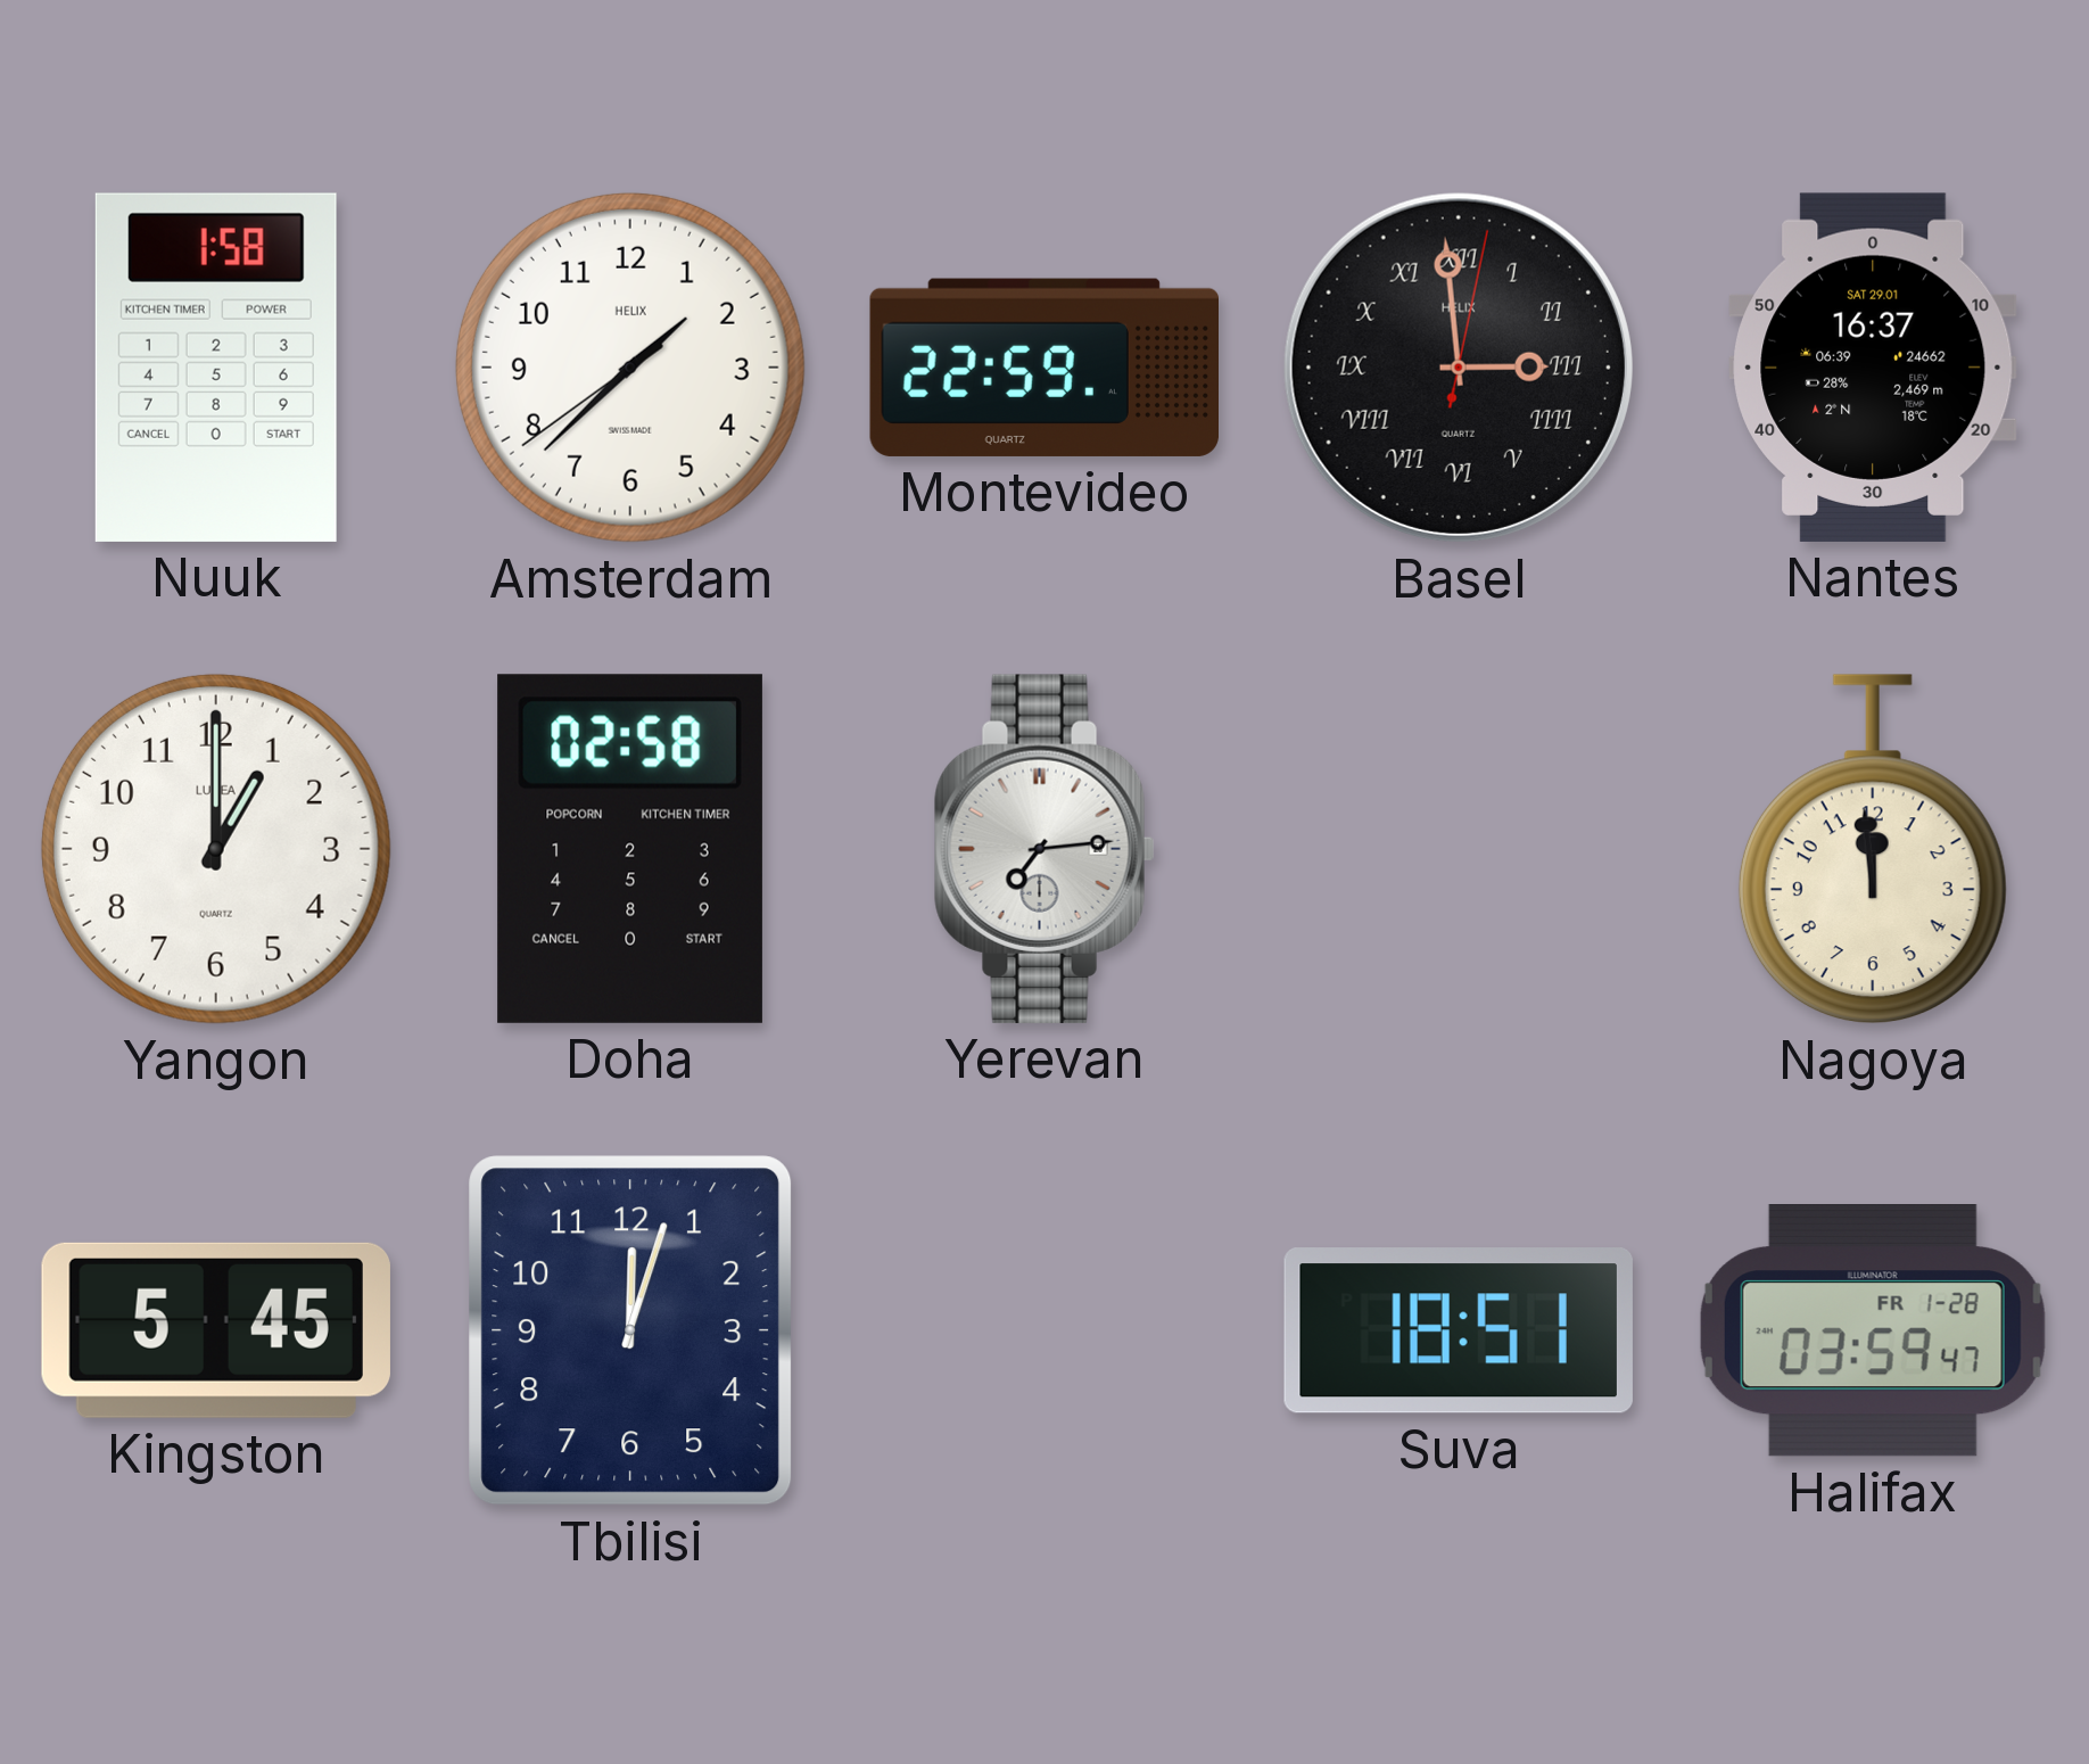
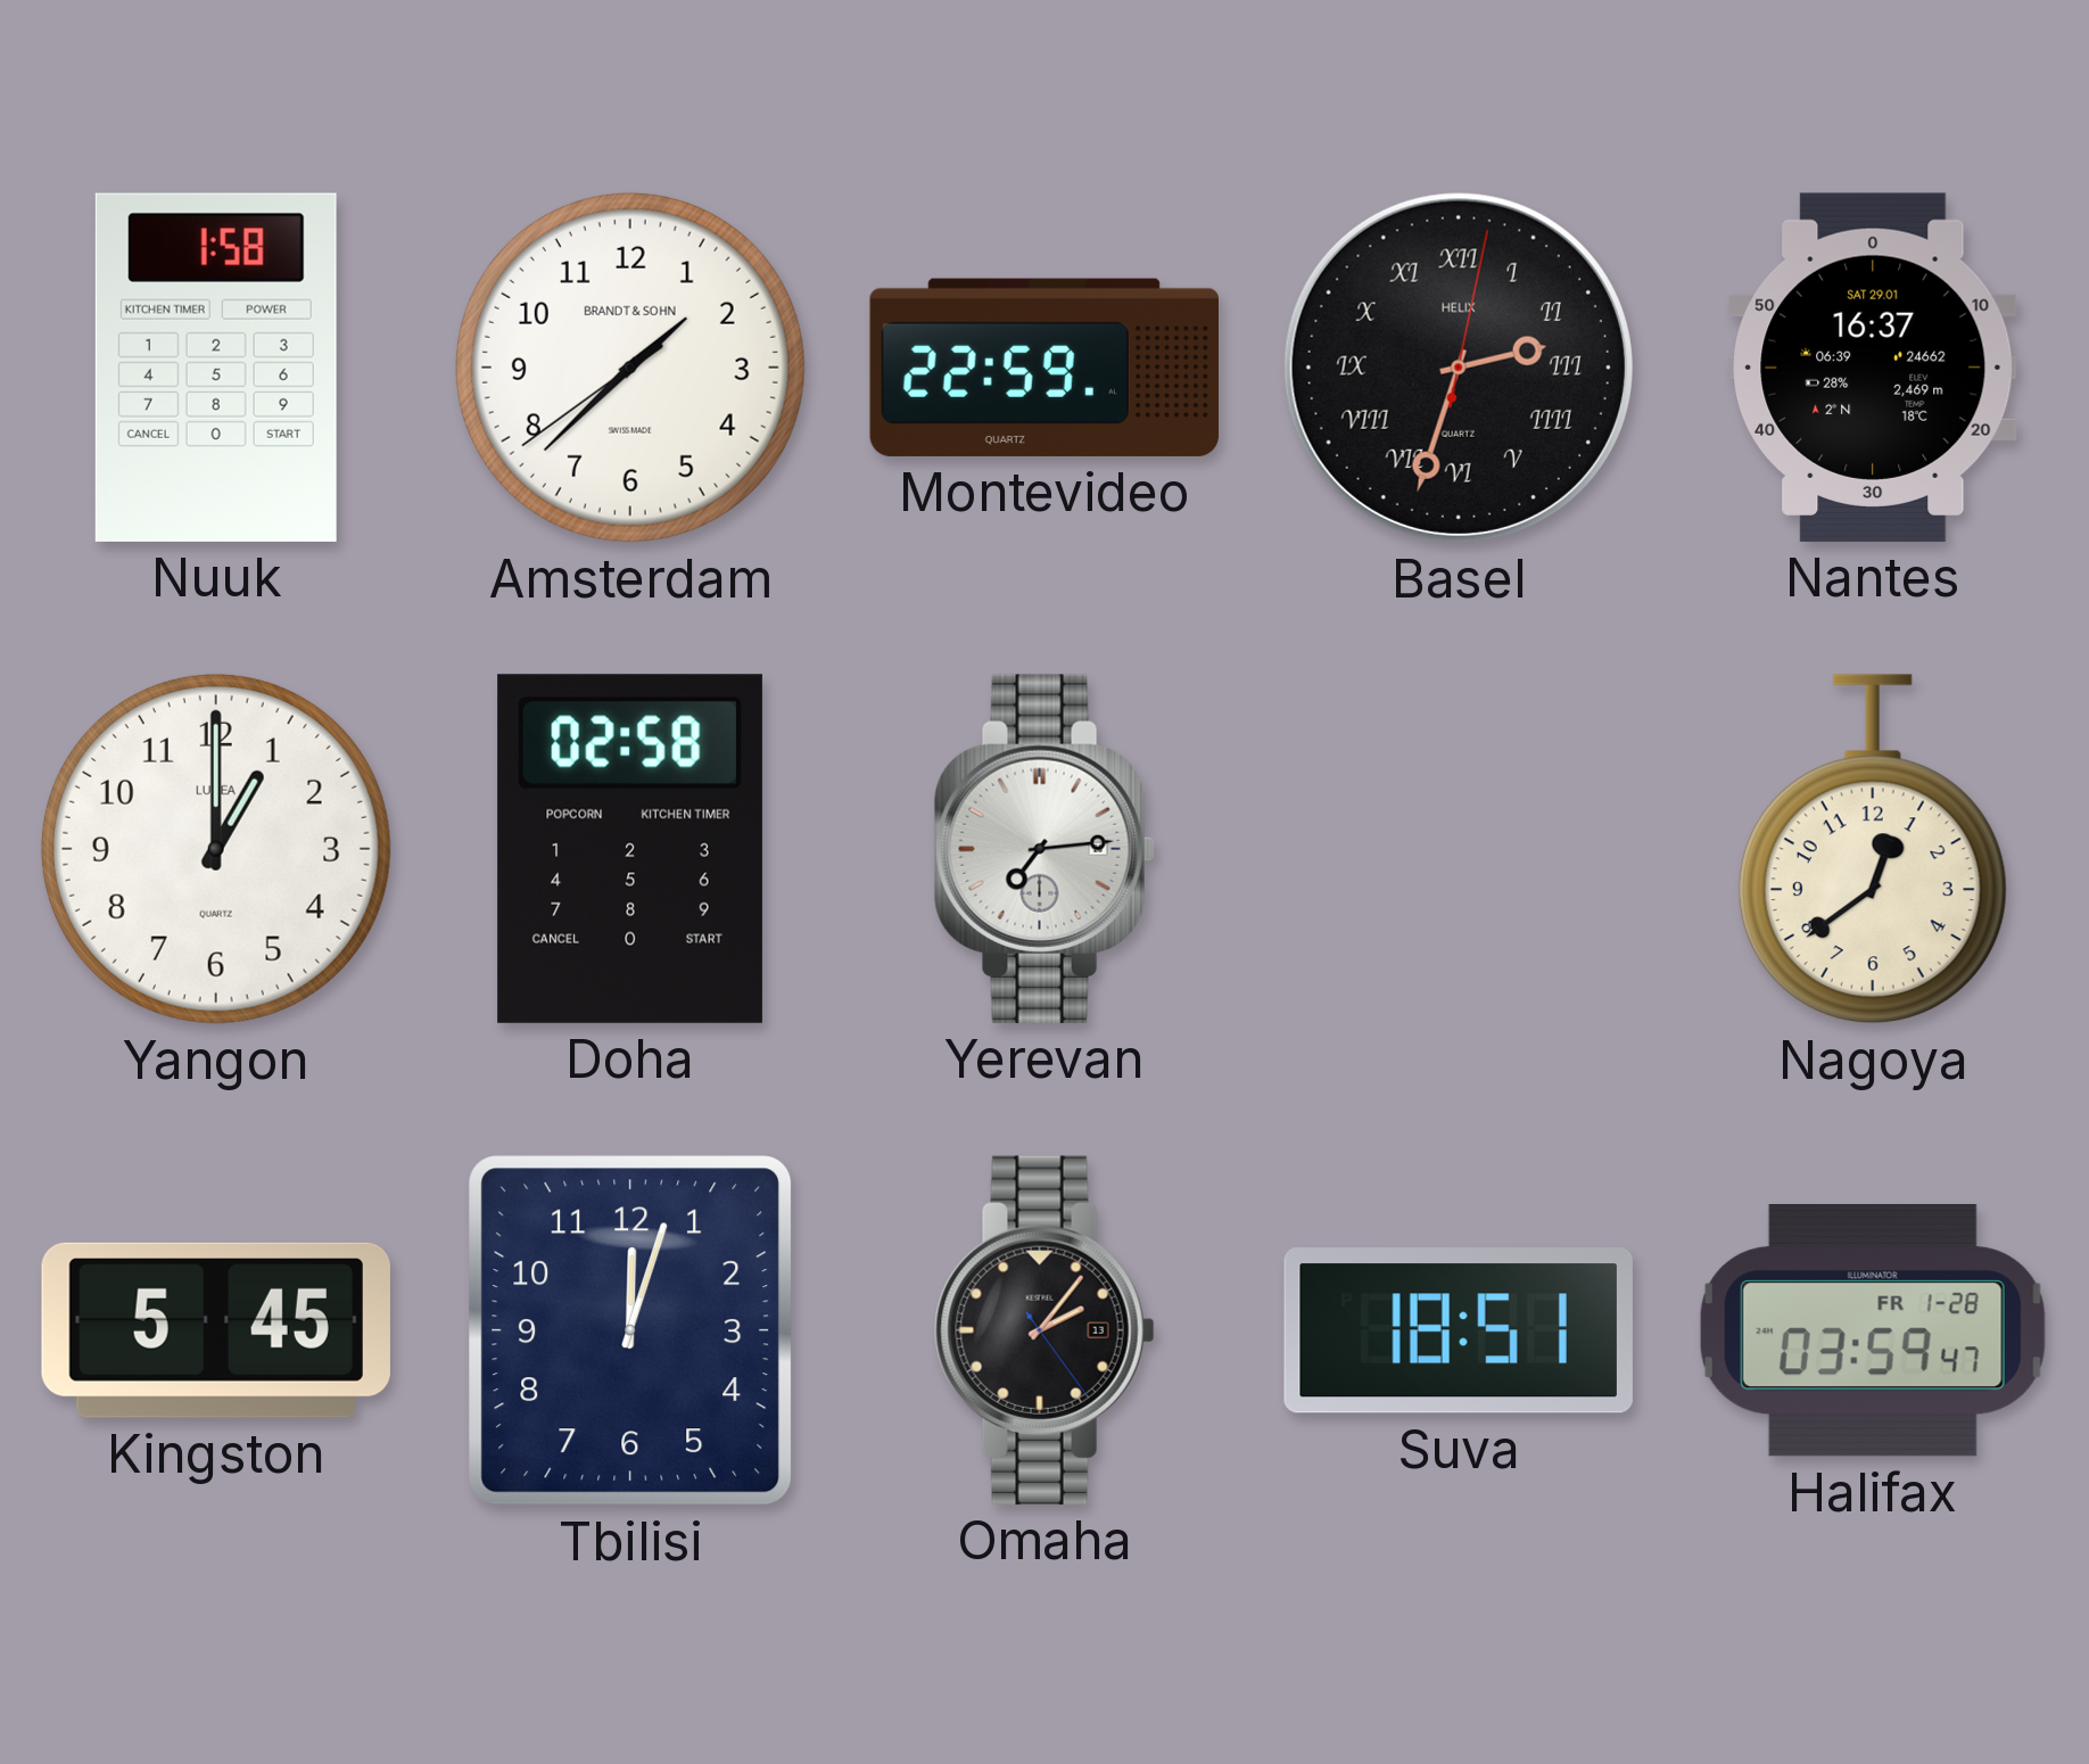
Amsterdam brand: HELIX -> BRANDT & SOHN
Basel: 2:59 -> 2:33
Nagoya: 11:59 -> 12:39
Omaha: none -> 2:06
